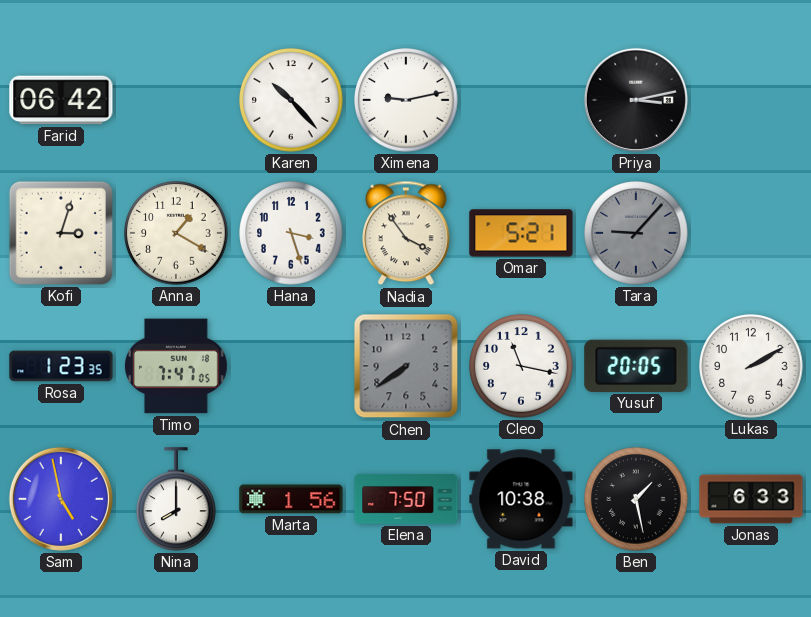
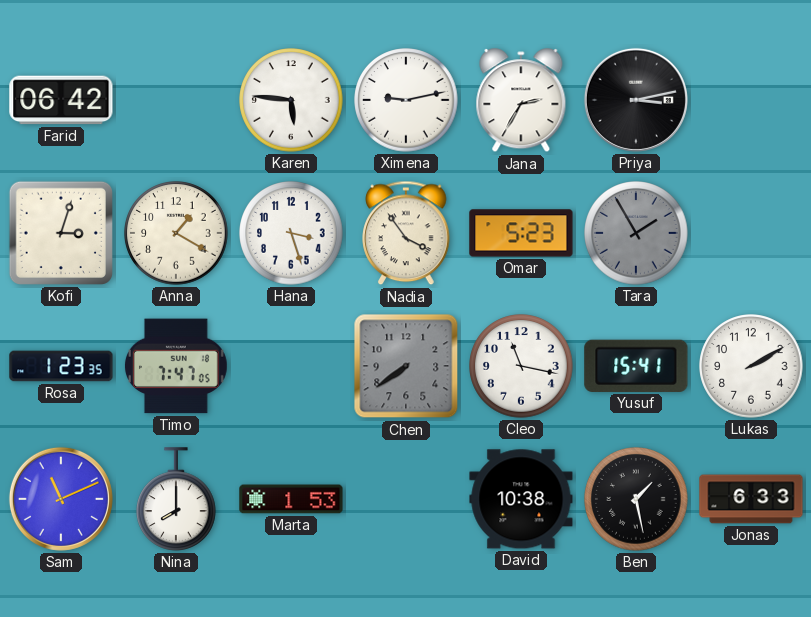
Karen: 10:23 -> 5:46
Jana: none -> 2:35
Omar: 5:21 -> 5:23
Tara: 9:07 -> 1:55
Yusuf: 20:05 -> 15:41
Sam: 4:58 -> 11:11
Marta: 1:56 -> 1:53
Elena: 7:50 -> none
